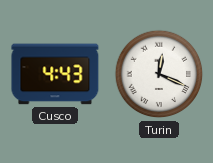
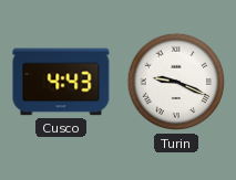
Turin: 12:19 -> 9:19
